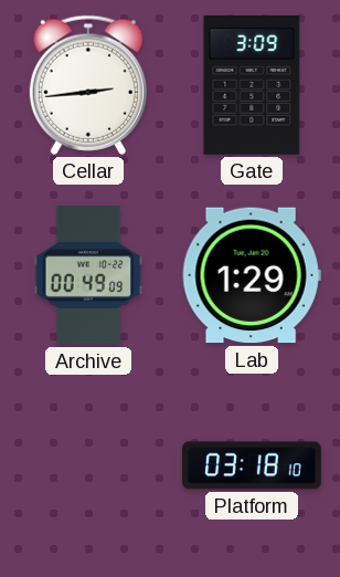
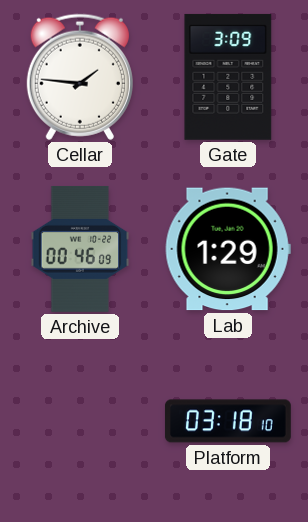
Cellar: 2:44 -> 1:46
Archive: 00:49 -> 00:46
